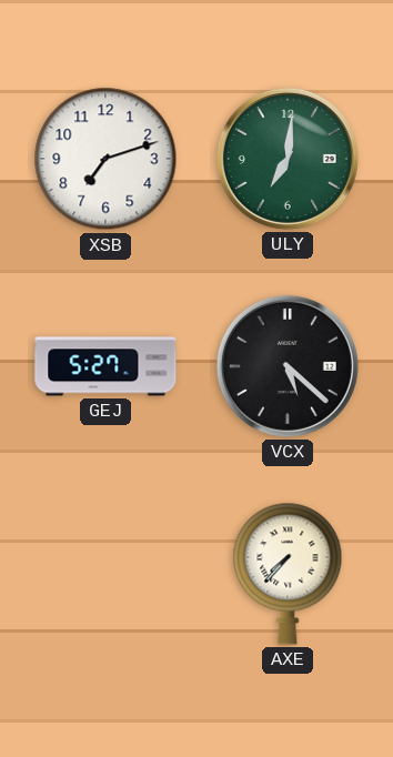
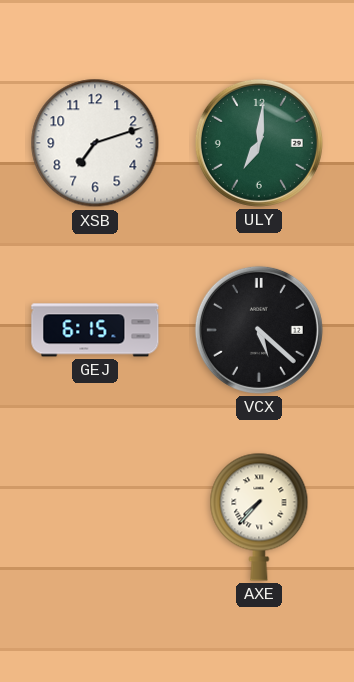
GEJ: 5:27 -> 6:15
